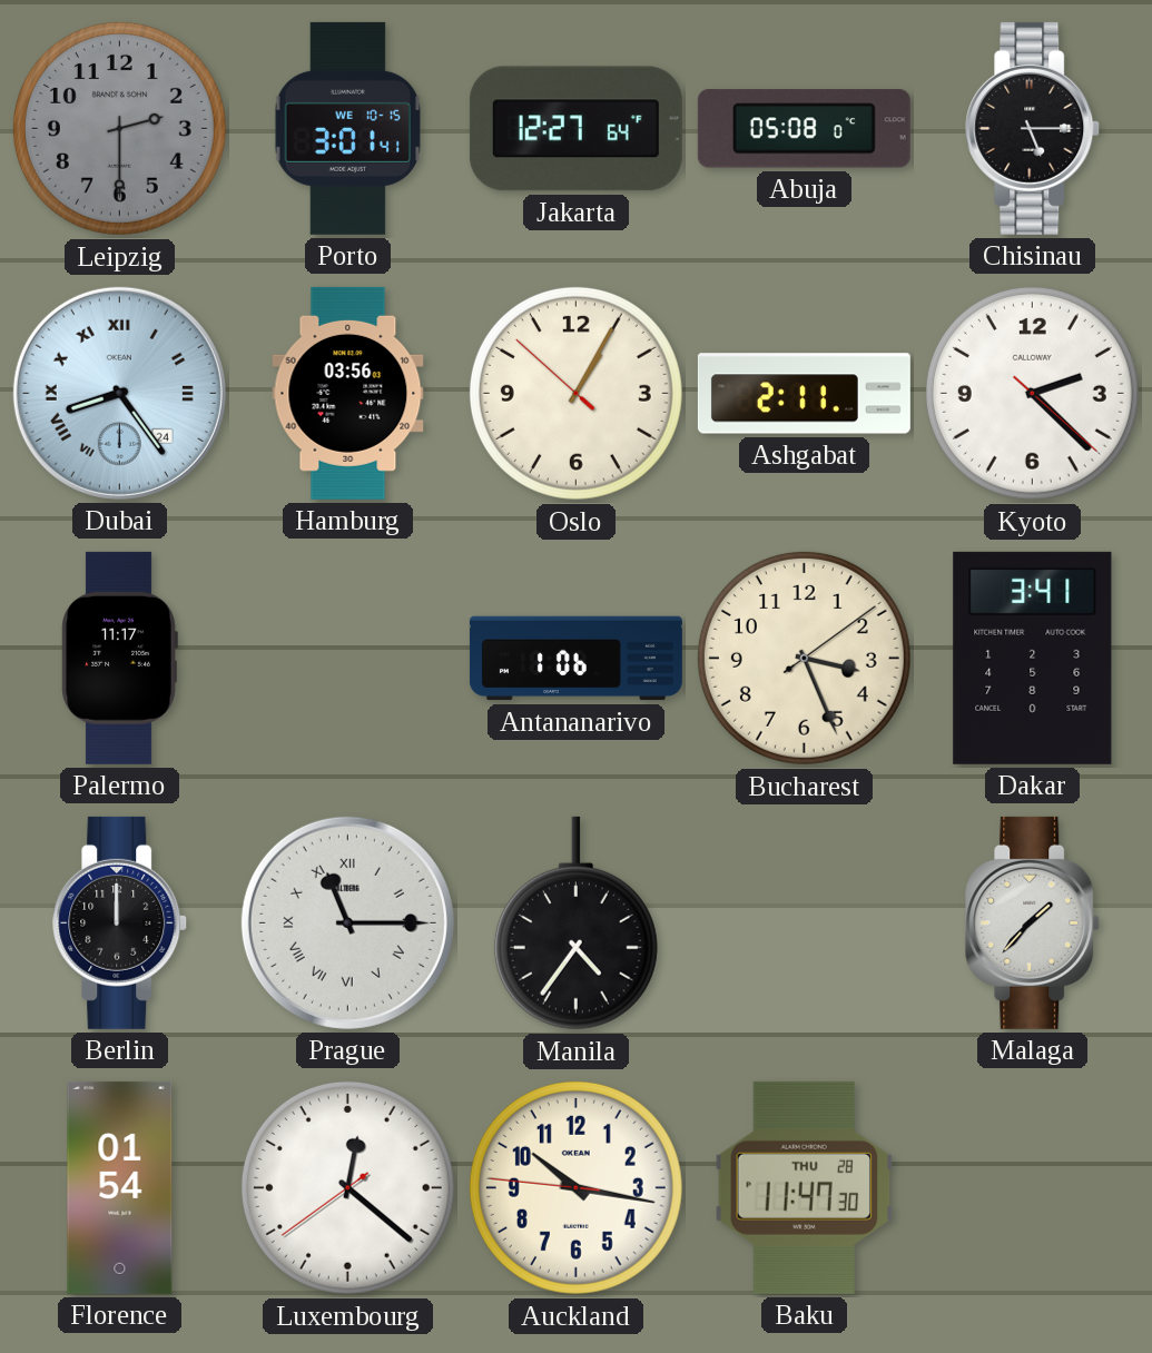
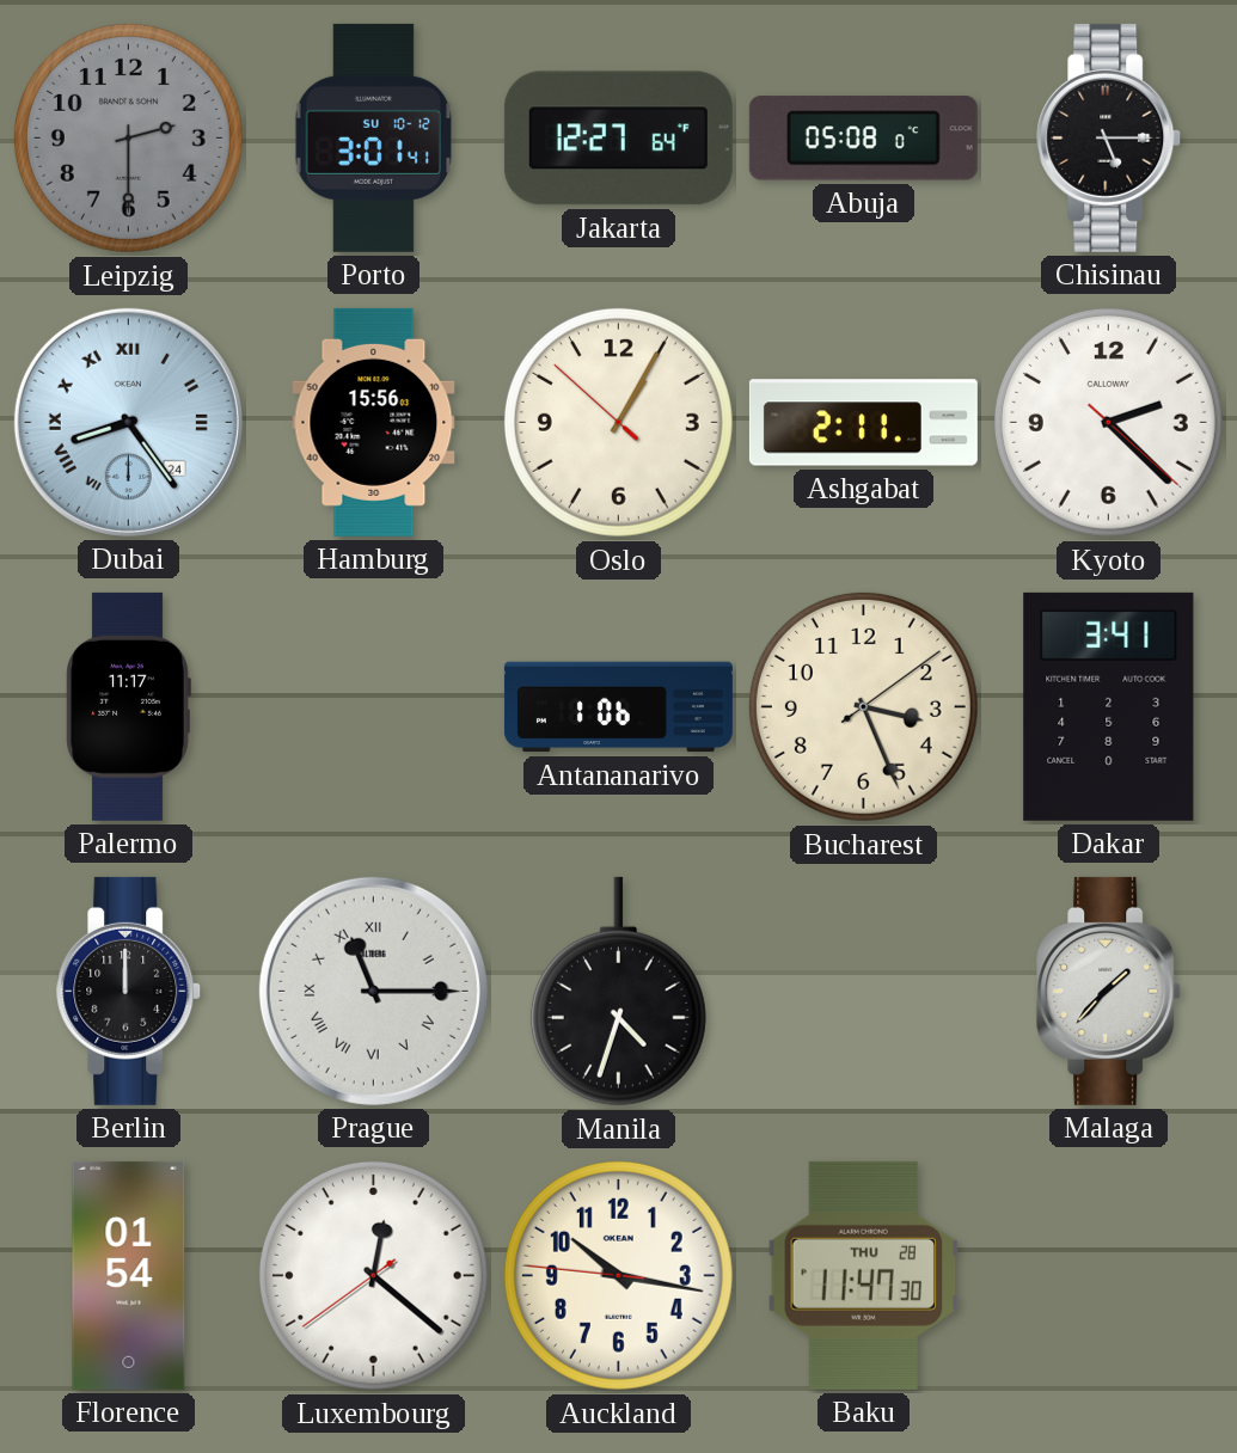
Porto date: WE 10-15 -> SU 10-12
Hamburg: 03:56 -> 15:56
Manila: 4:36 -> 4:33
